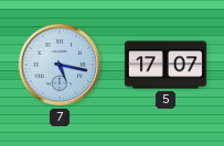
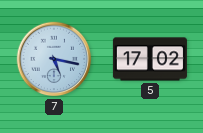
5: 17:07 -> 17:02
